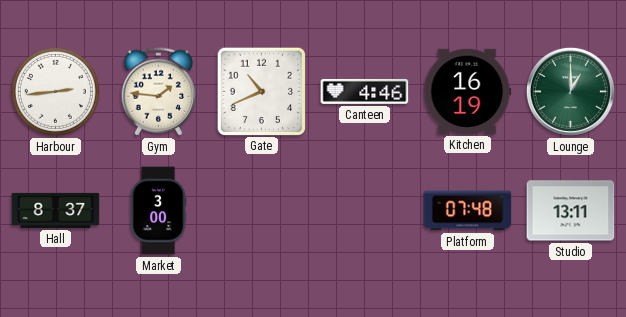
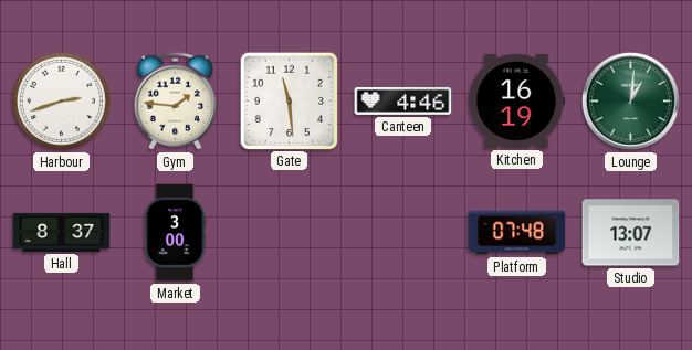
Harbour: 2:44 -> 2:42
Gate: 10:41 -> 11:29
Lounge: 1:00 -> 1:01
Studio: 13:11 -> 13:07
